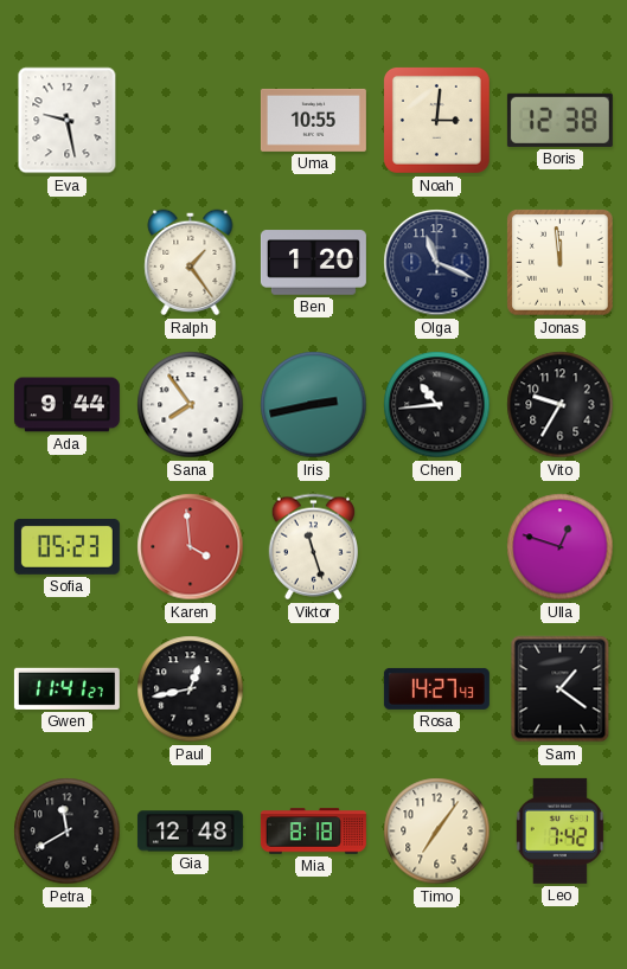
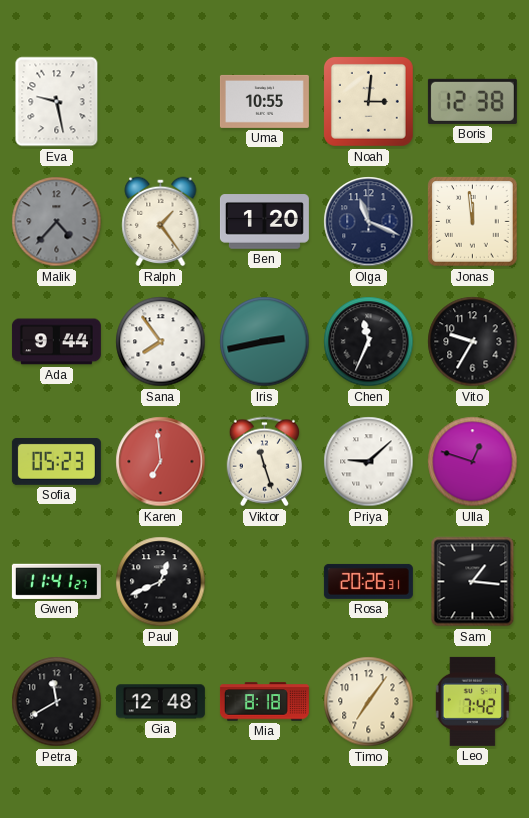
Malik: none -> 4:37
Chen: 10:44 -> 11:34
Karen: 3:59 -> 6:59
Priya: none -> 9:08
Paul: 12:43 -> 12:41
Rosa: 14:27 -> 20:26
Sam: 1:21 -> 1:16
